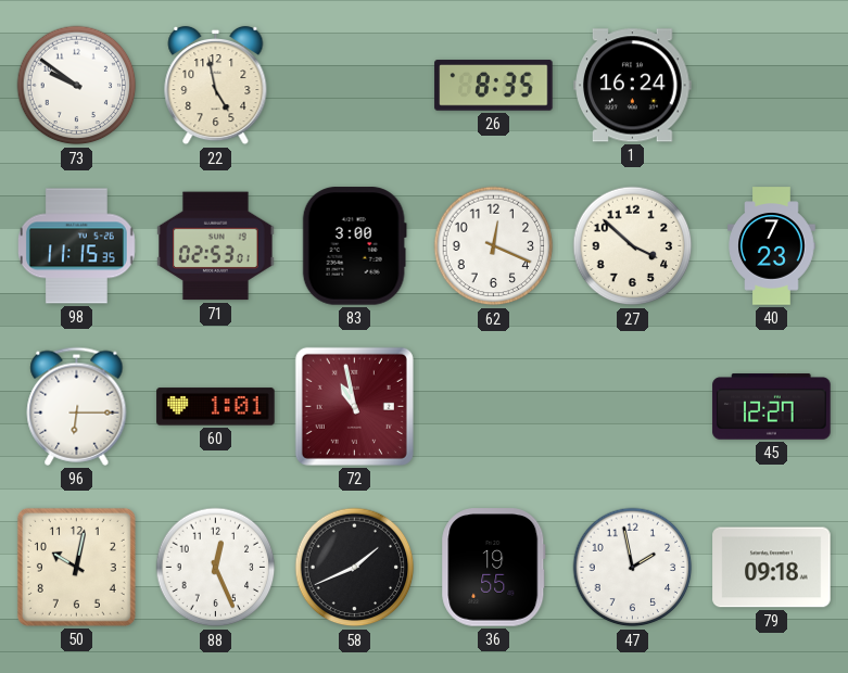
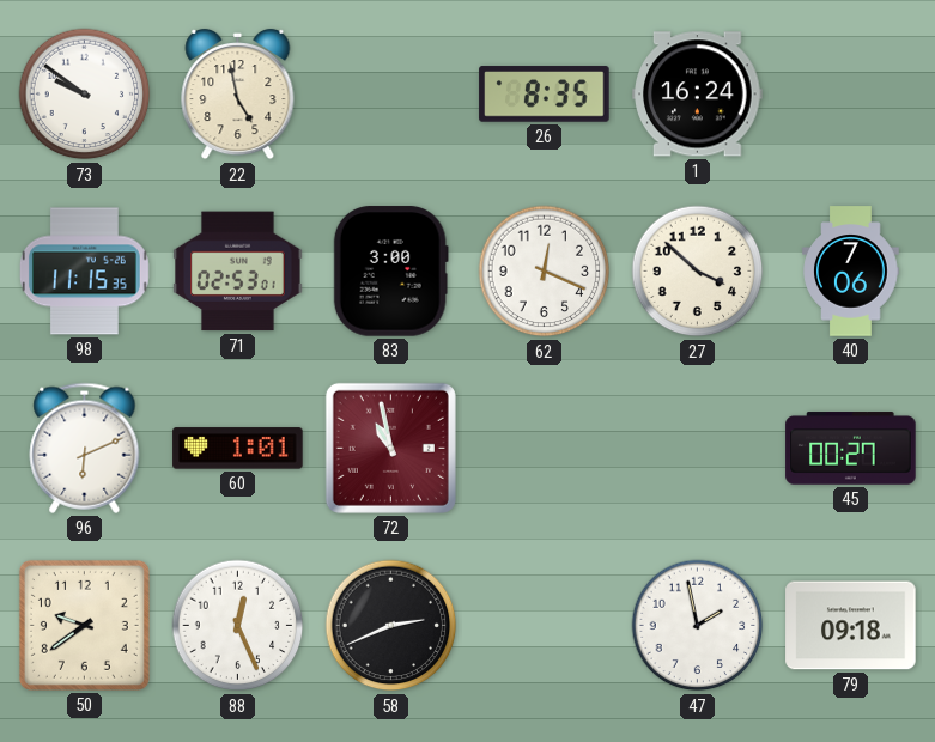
40: 7:23 -> 7:06
96: 6:15 -> 6:11
45: 12:27 -> 00:27
50: 10:02 -> 9:39
58: 1:41 -> 2:41
36: 19:55 -> none
